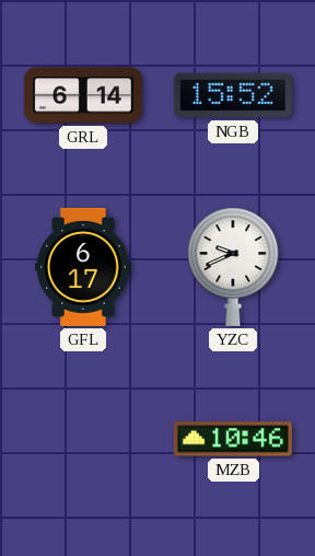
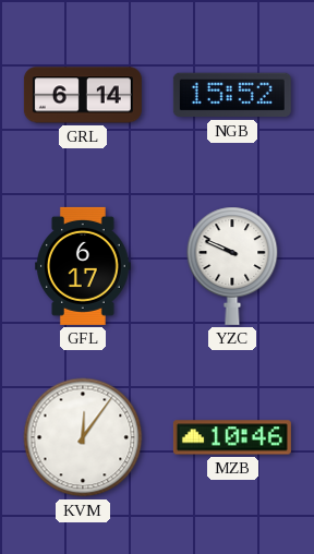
YZC: 9:41 -> 9:49
KVM: none -> 12:06
